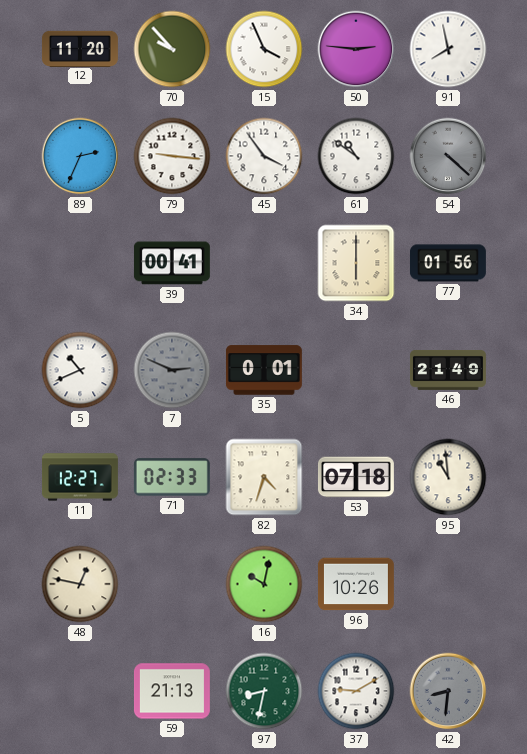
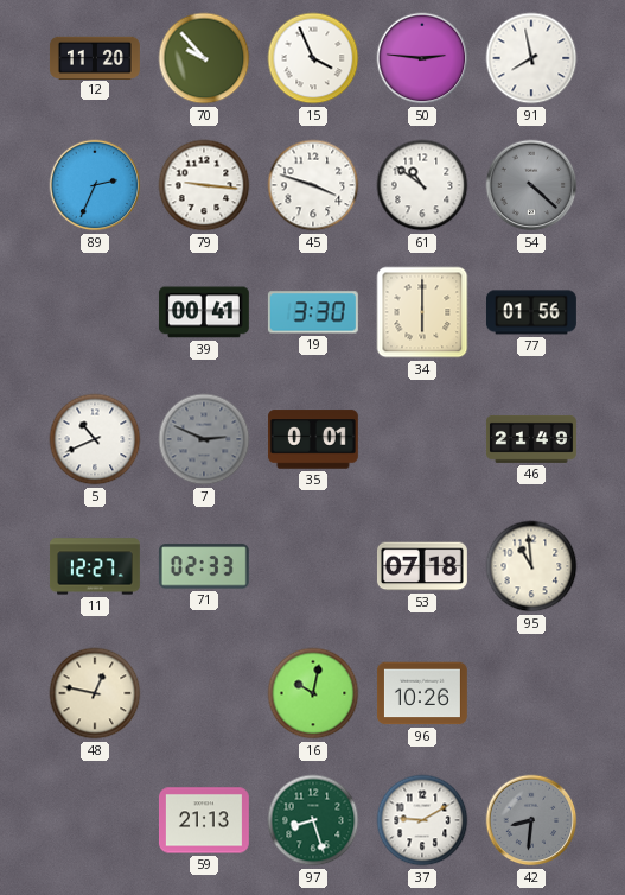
45: 3:54 -> 3:48
19: none -> 3:30
82: 4:33 -> none
97: 8:32 -> 8:27
